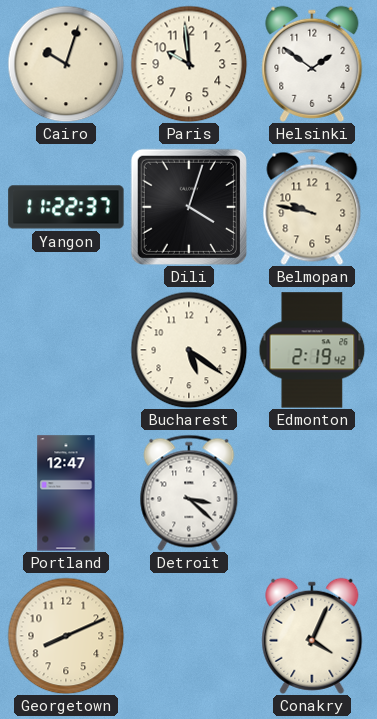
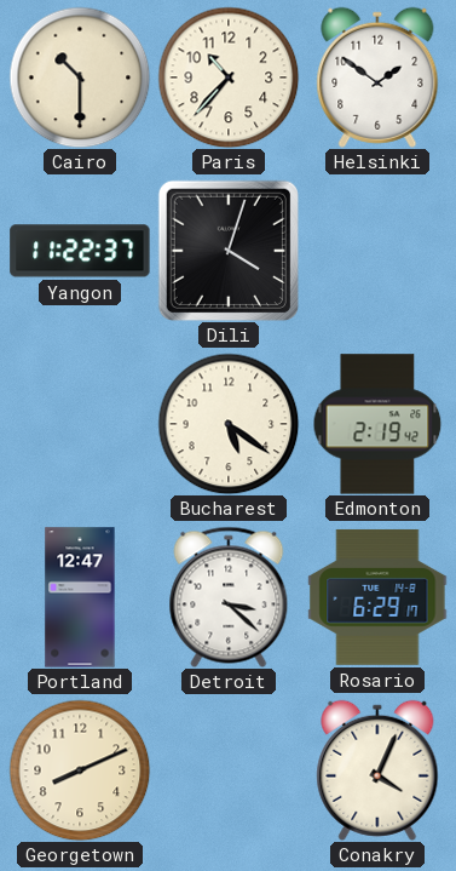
Cairo: 10:03 -> 10:30
Paris: 9:59 -> 10:37
Belmopan: 9:47 -> none
Rosario: none -> 6:29
